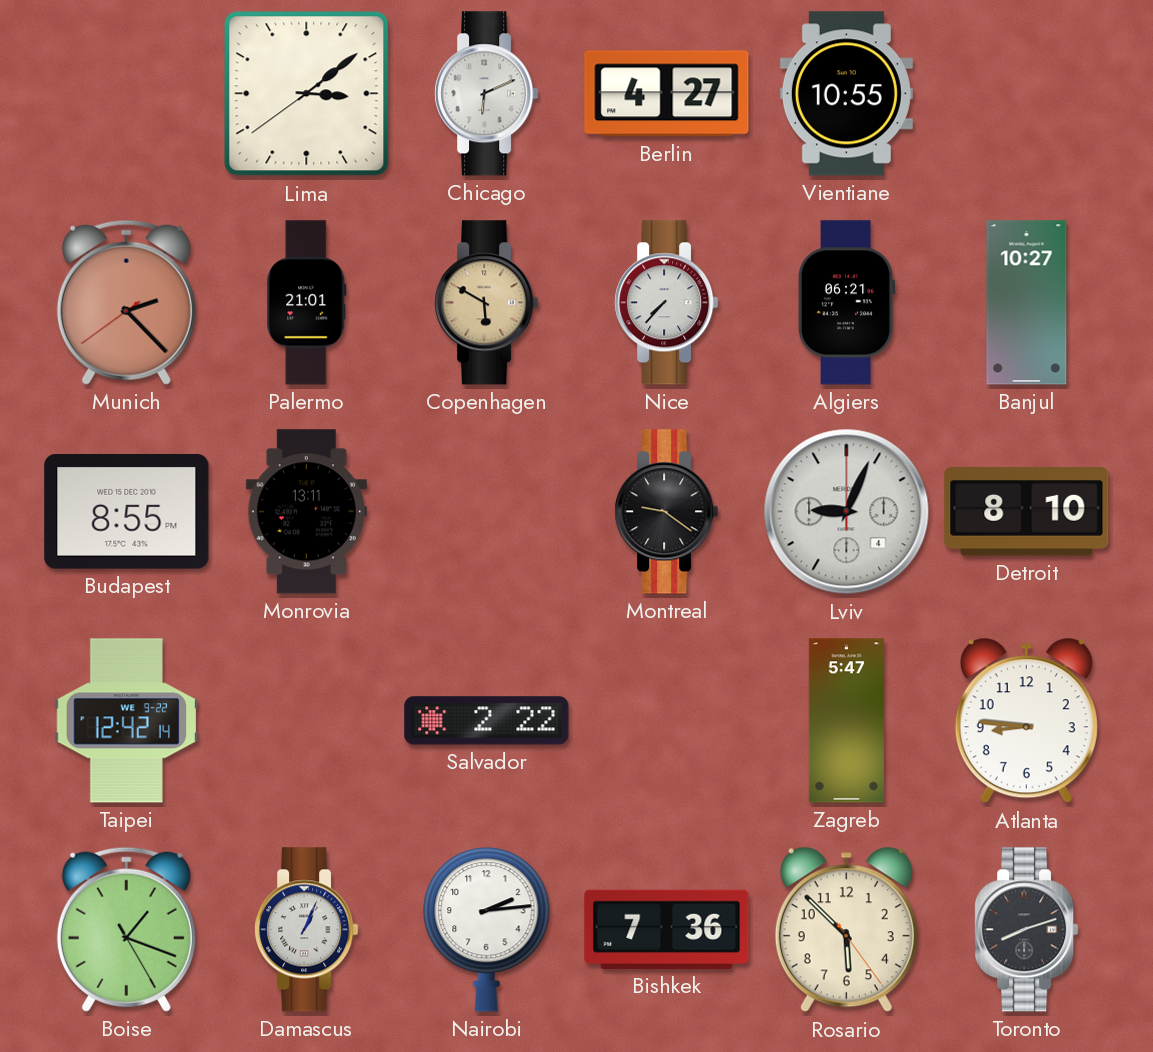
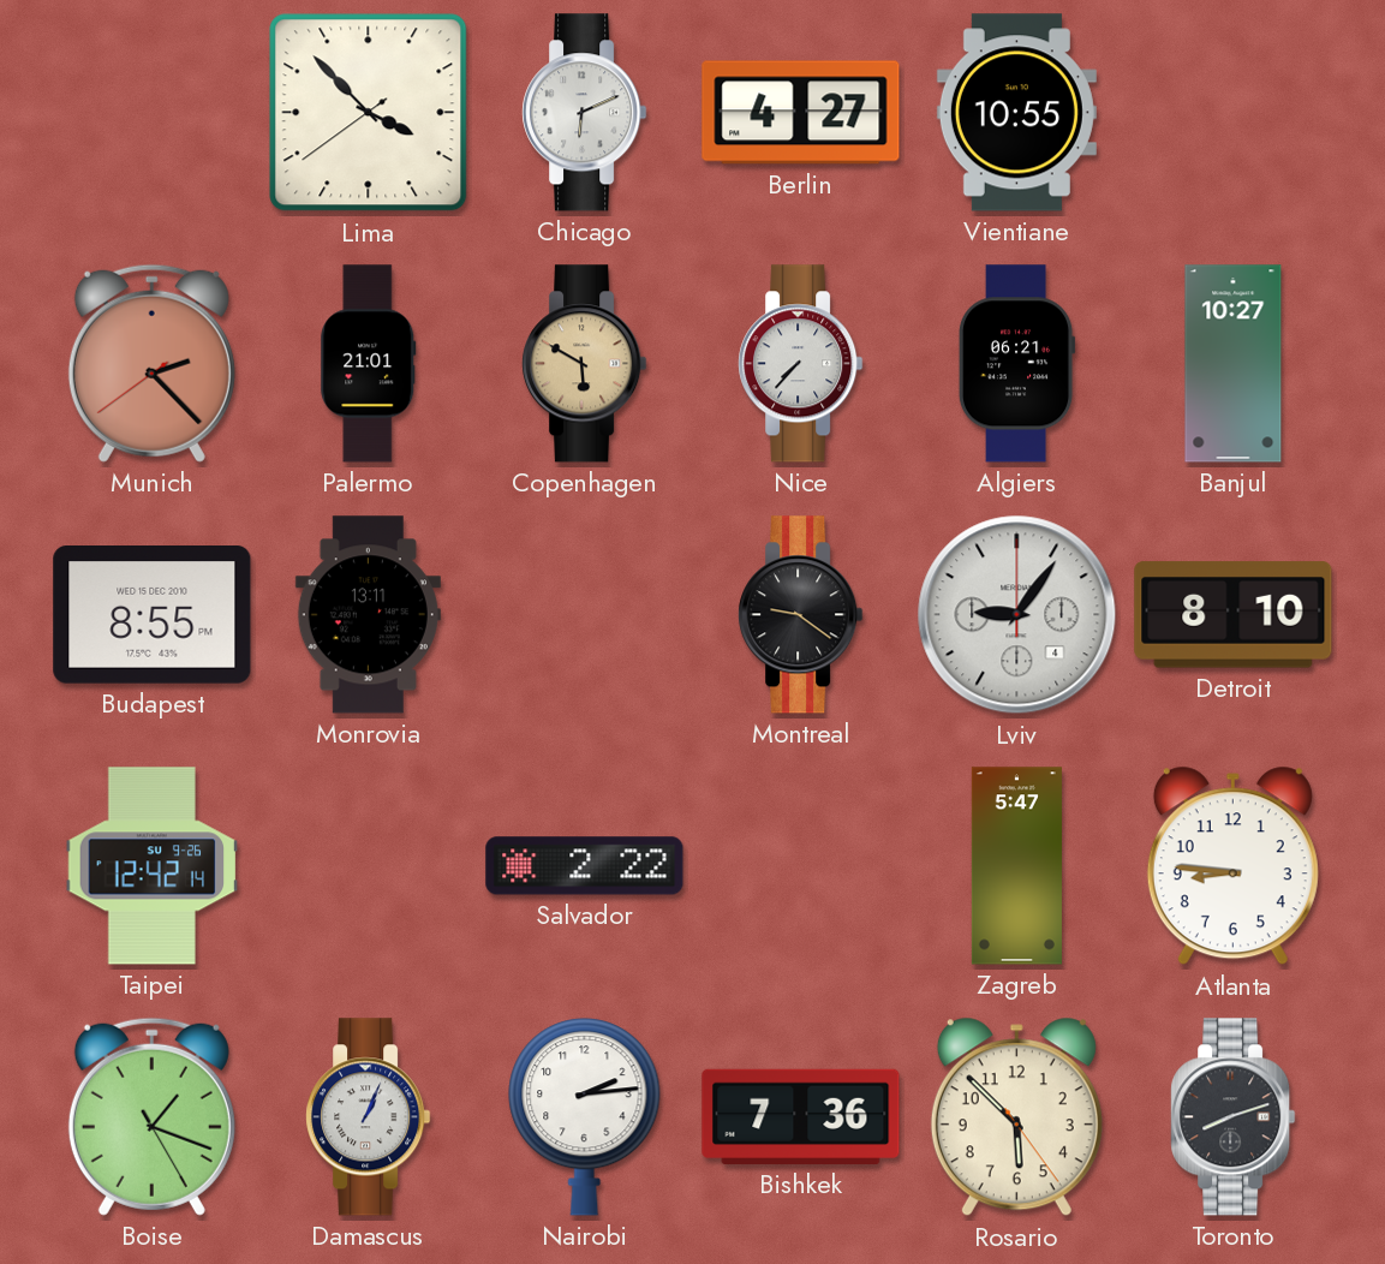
Lima: 3:08 -> 3:52
Lviv: 9:04 -> 9:06
Taipei date: WE 9-22 -> SU 9-26
